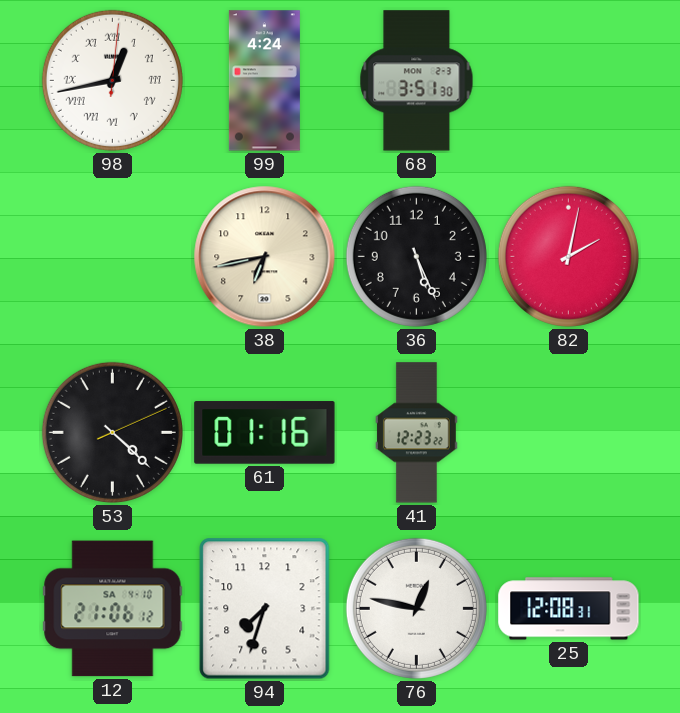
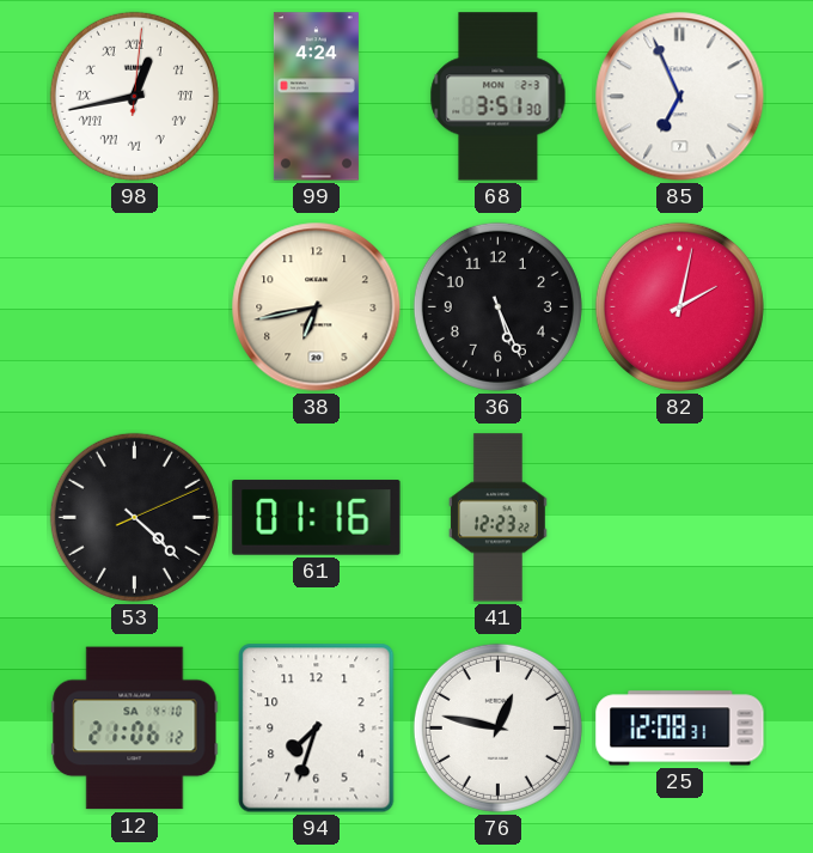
85: none -> 6:56
